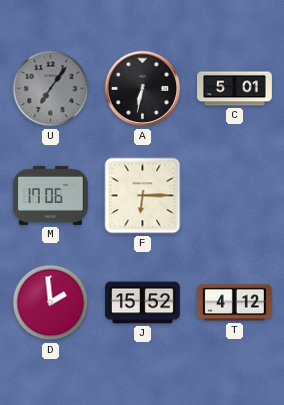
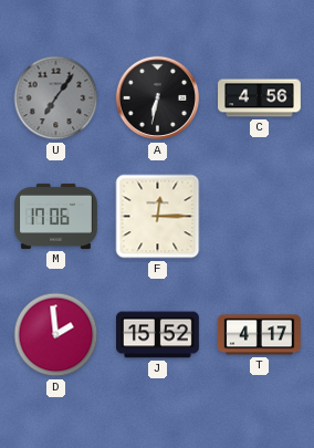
C: 5:01 -> 4:56
F: 6:15 -> 12:15
T: 4:12 -> 4:17
